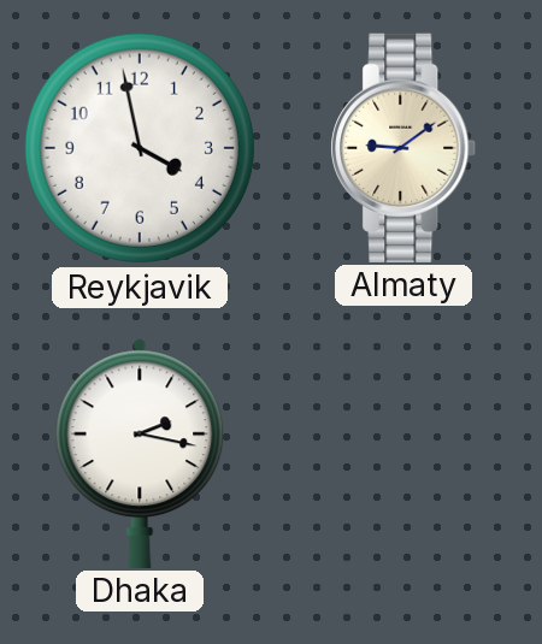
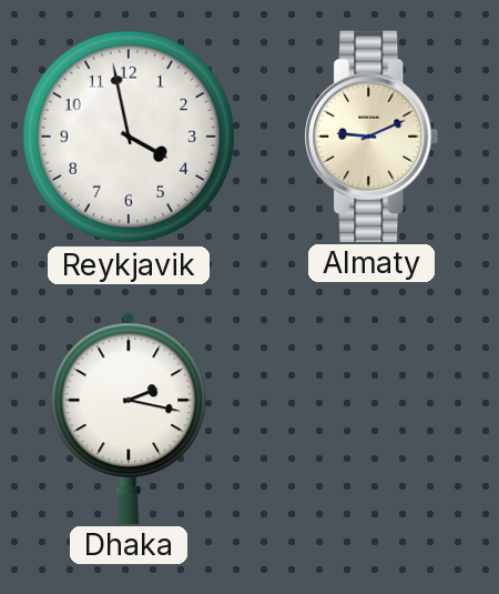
Almaty: 9:09 -> 9:11
